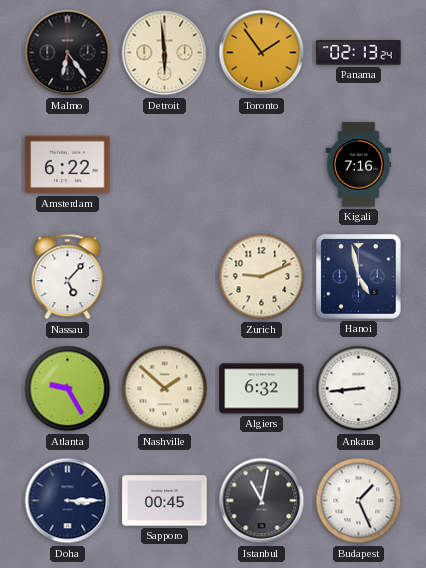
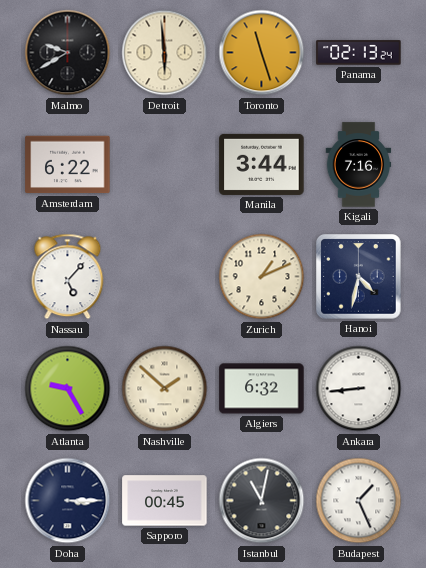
Malmo: 6:24 -> 9:40
Toronto: 1:54 -> 11:27
Manila: none -> 3:44
Zurich: 9:11 -> 1:11
Hanoi: 4:58 -> 4:32
